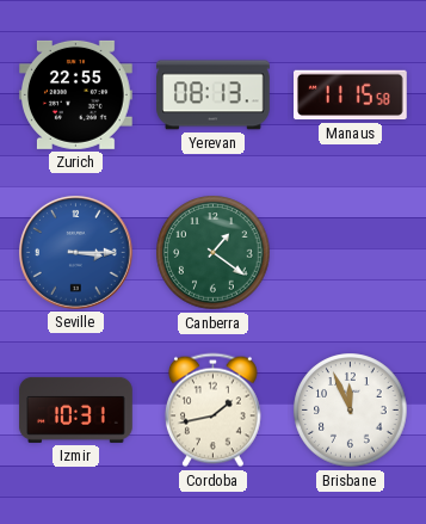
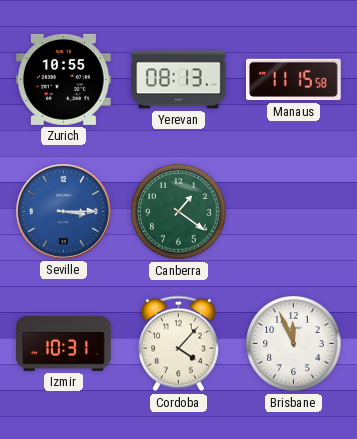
Zurich: 22:55 -> 10:55
Cordoba: 1:43 -> 4:07
